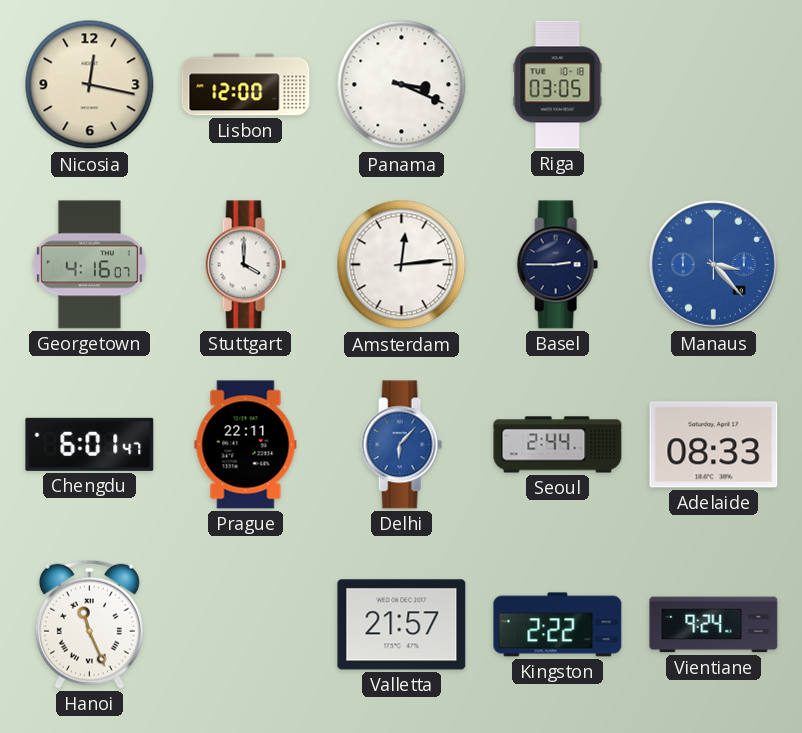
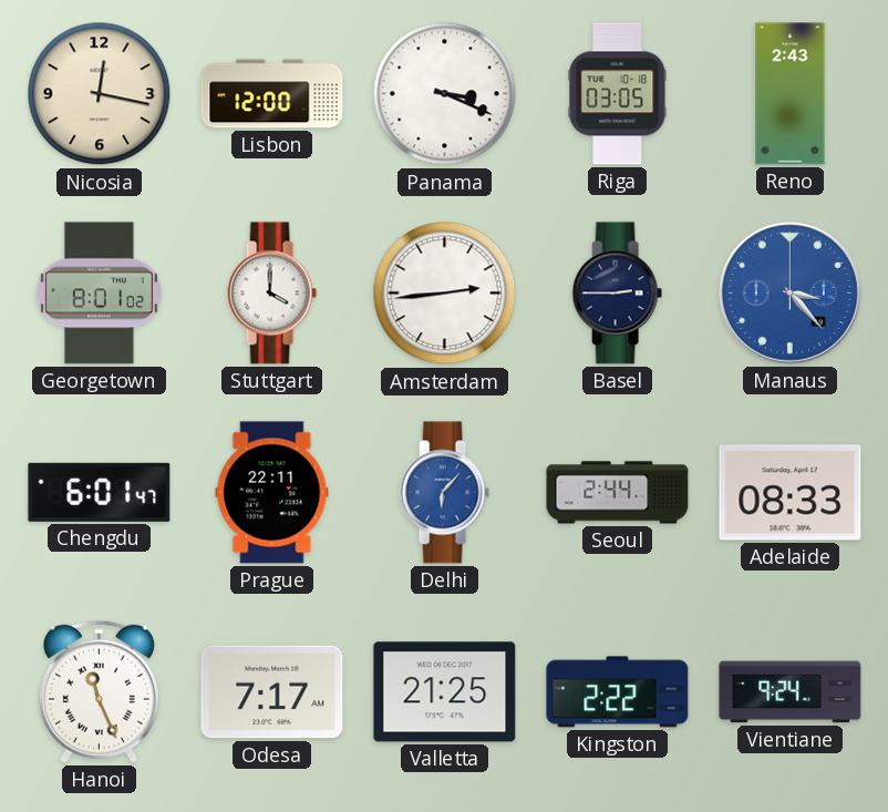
Reno: none -> 2:43
Georgetown: 4:16 -> 8:01
Amsterdam: 12:14 -> 2:44
Odesa: none -> 7:17
Valletta: 21:57 -> 21:25
